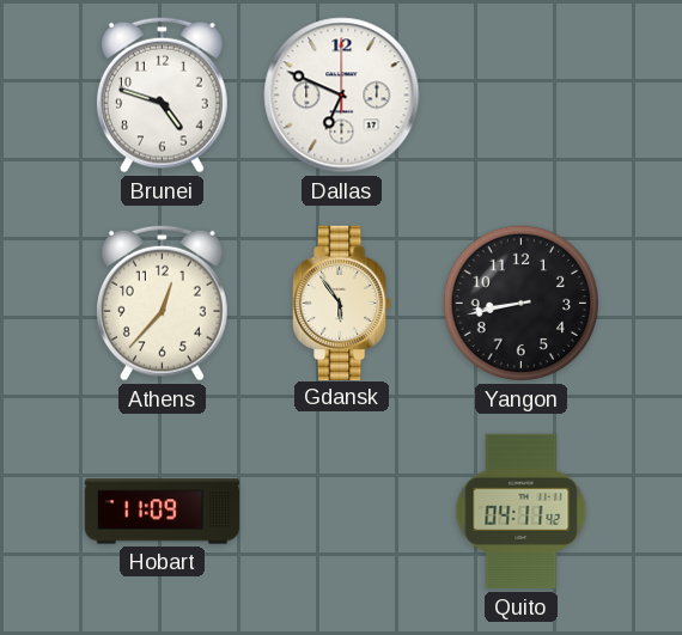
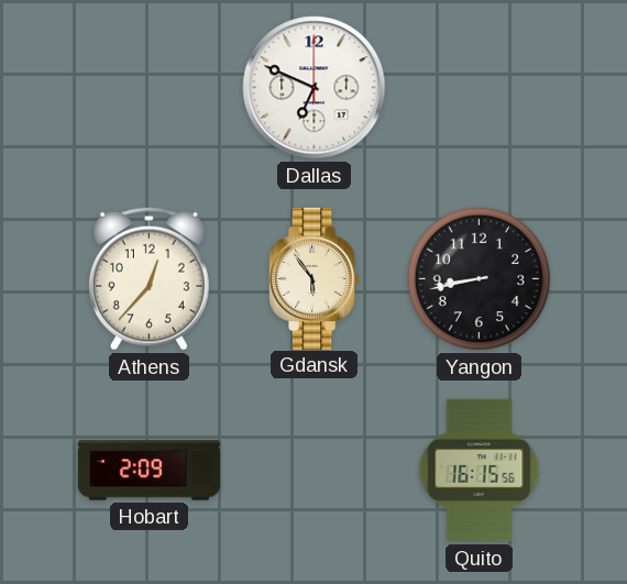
Brunei: 4:48 -> none
Hobart: 11:09 -> 2:09
Quito: 04:11 -> 16:15
